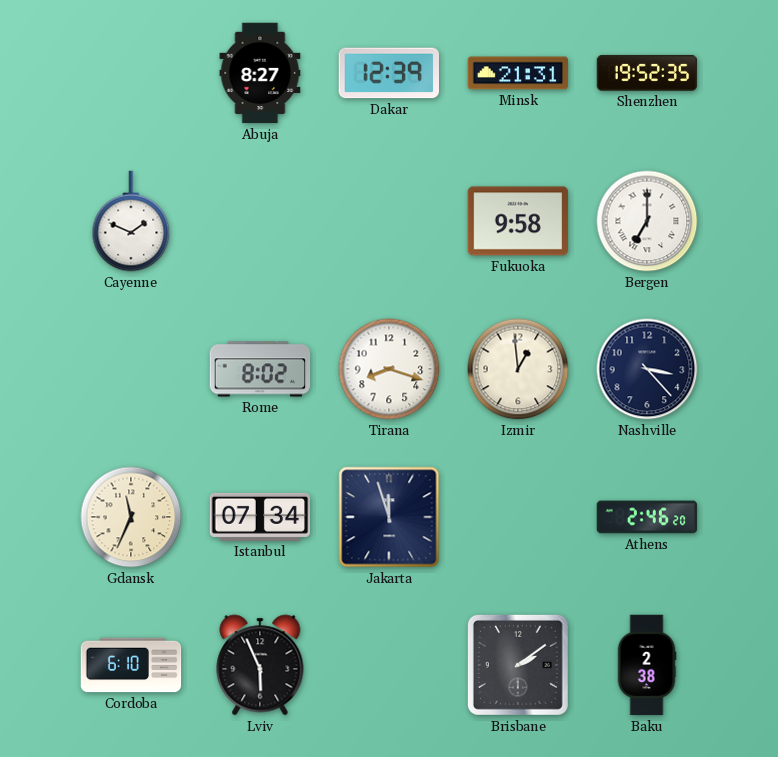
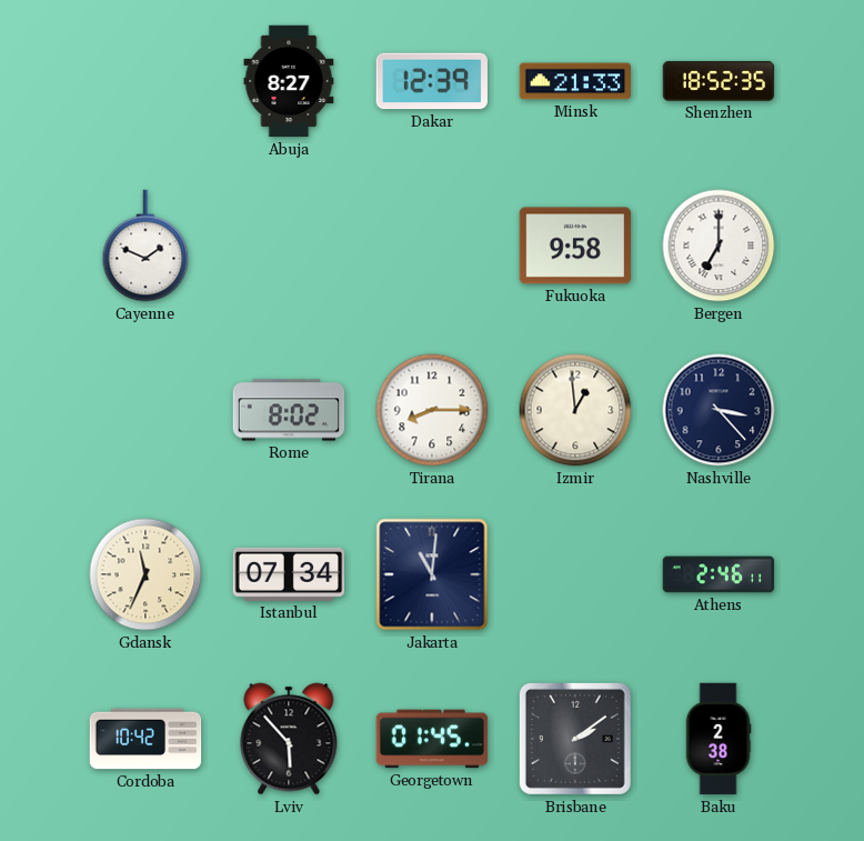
Minsk: 21:31 -> 21:33
Shenzhen: 19:52 -> 18:52
Tirana: 8:18 -> 8:15
Jakarta: 11:57 -> 11:01
Athens: 2:46:20 -> 2:46:11
Cordoba: 6:10 -> 10:42
Lviv: 5:56 -> 5:53
Georgetown: none -> 01:45
